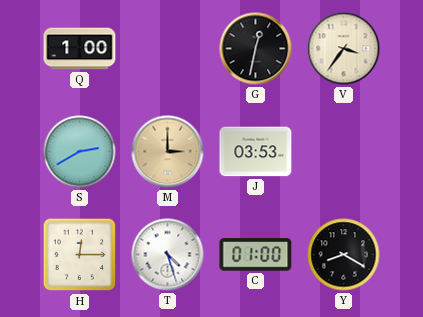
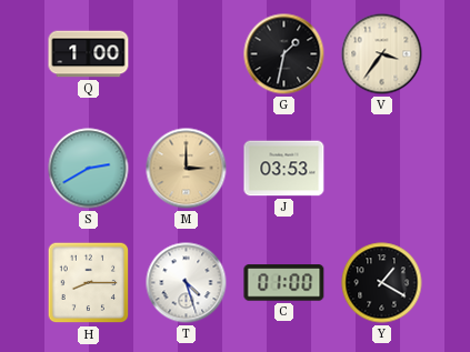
G: 12:32 -> 1:32
H: 12:15 -> 8:15
Y: 8:20 -> 1:20
